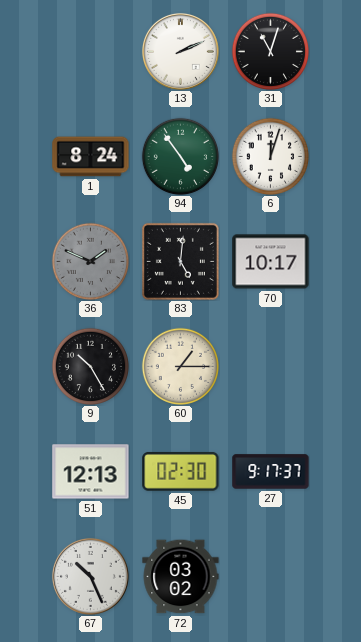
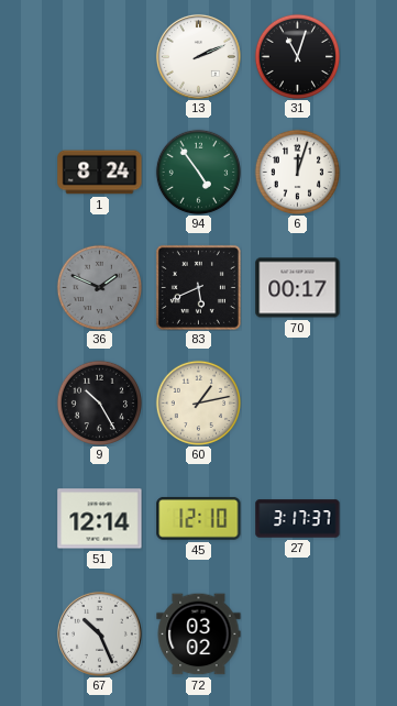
83: 5:01 -> 5:41
70: 10:17 -> 00:17
60: 1:15 -> 1:13
51: 12:13 -> 12:14
45: 02:30 -> 12:10
27: 9:17 -> 3:17
